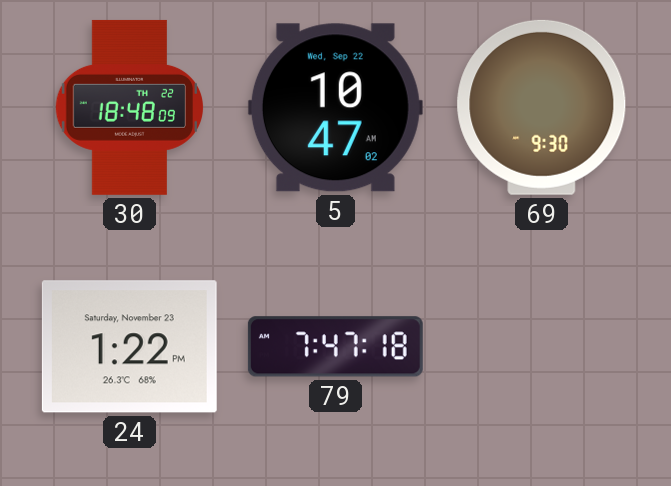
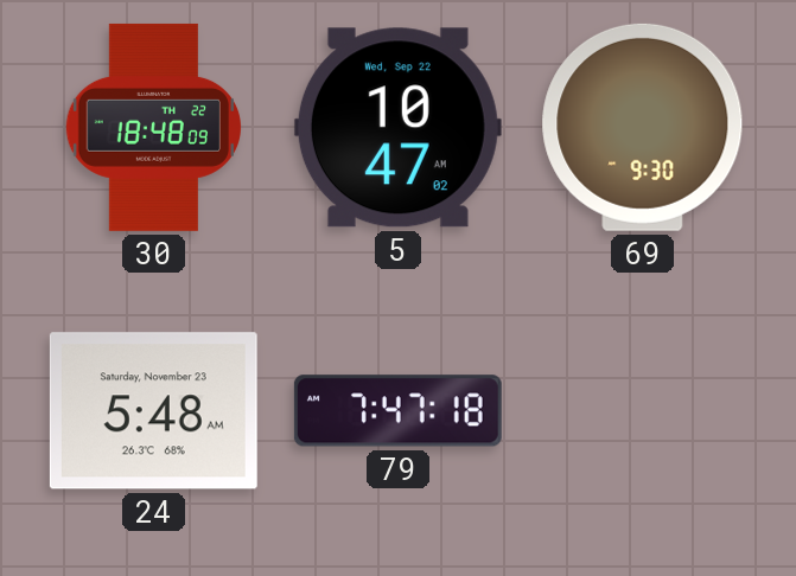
24: 1:22 -> 5:48
